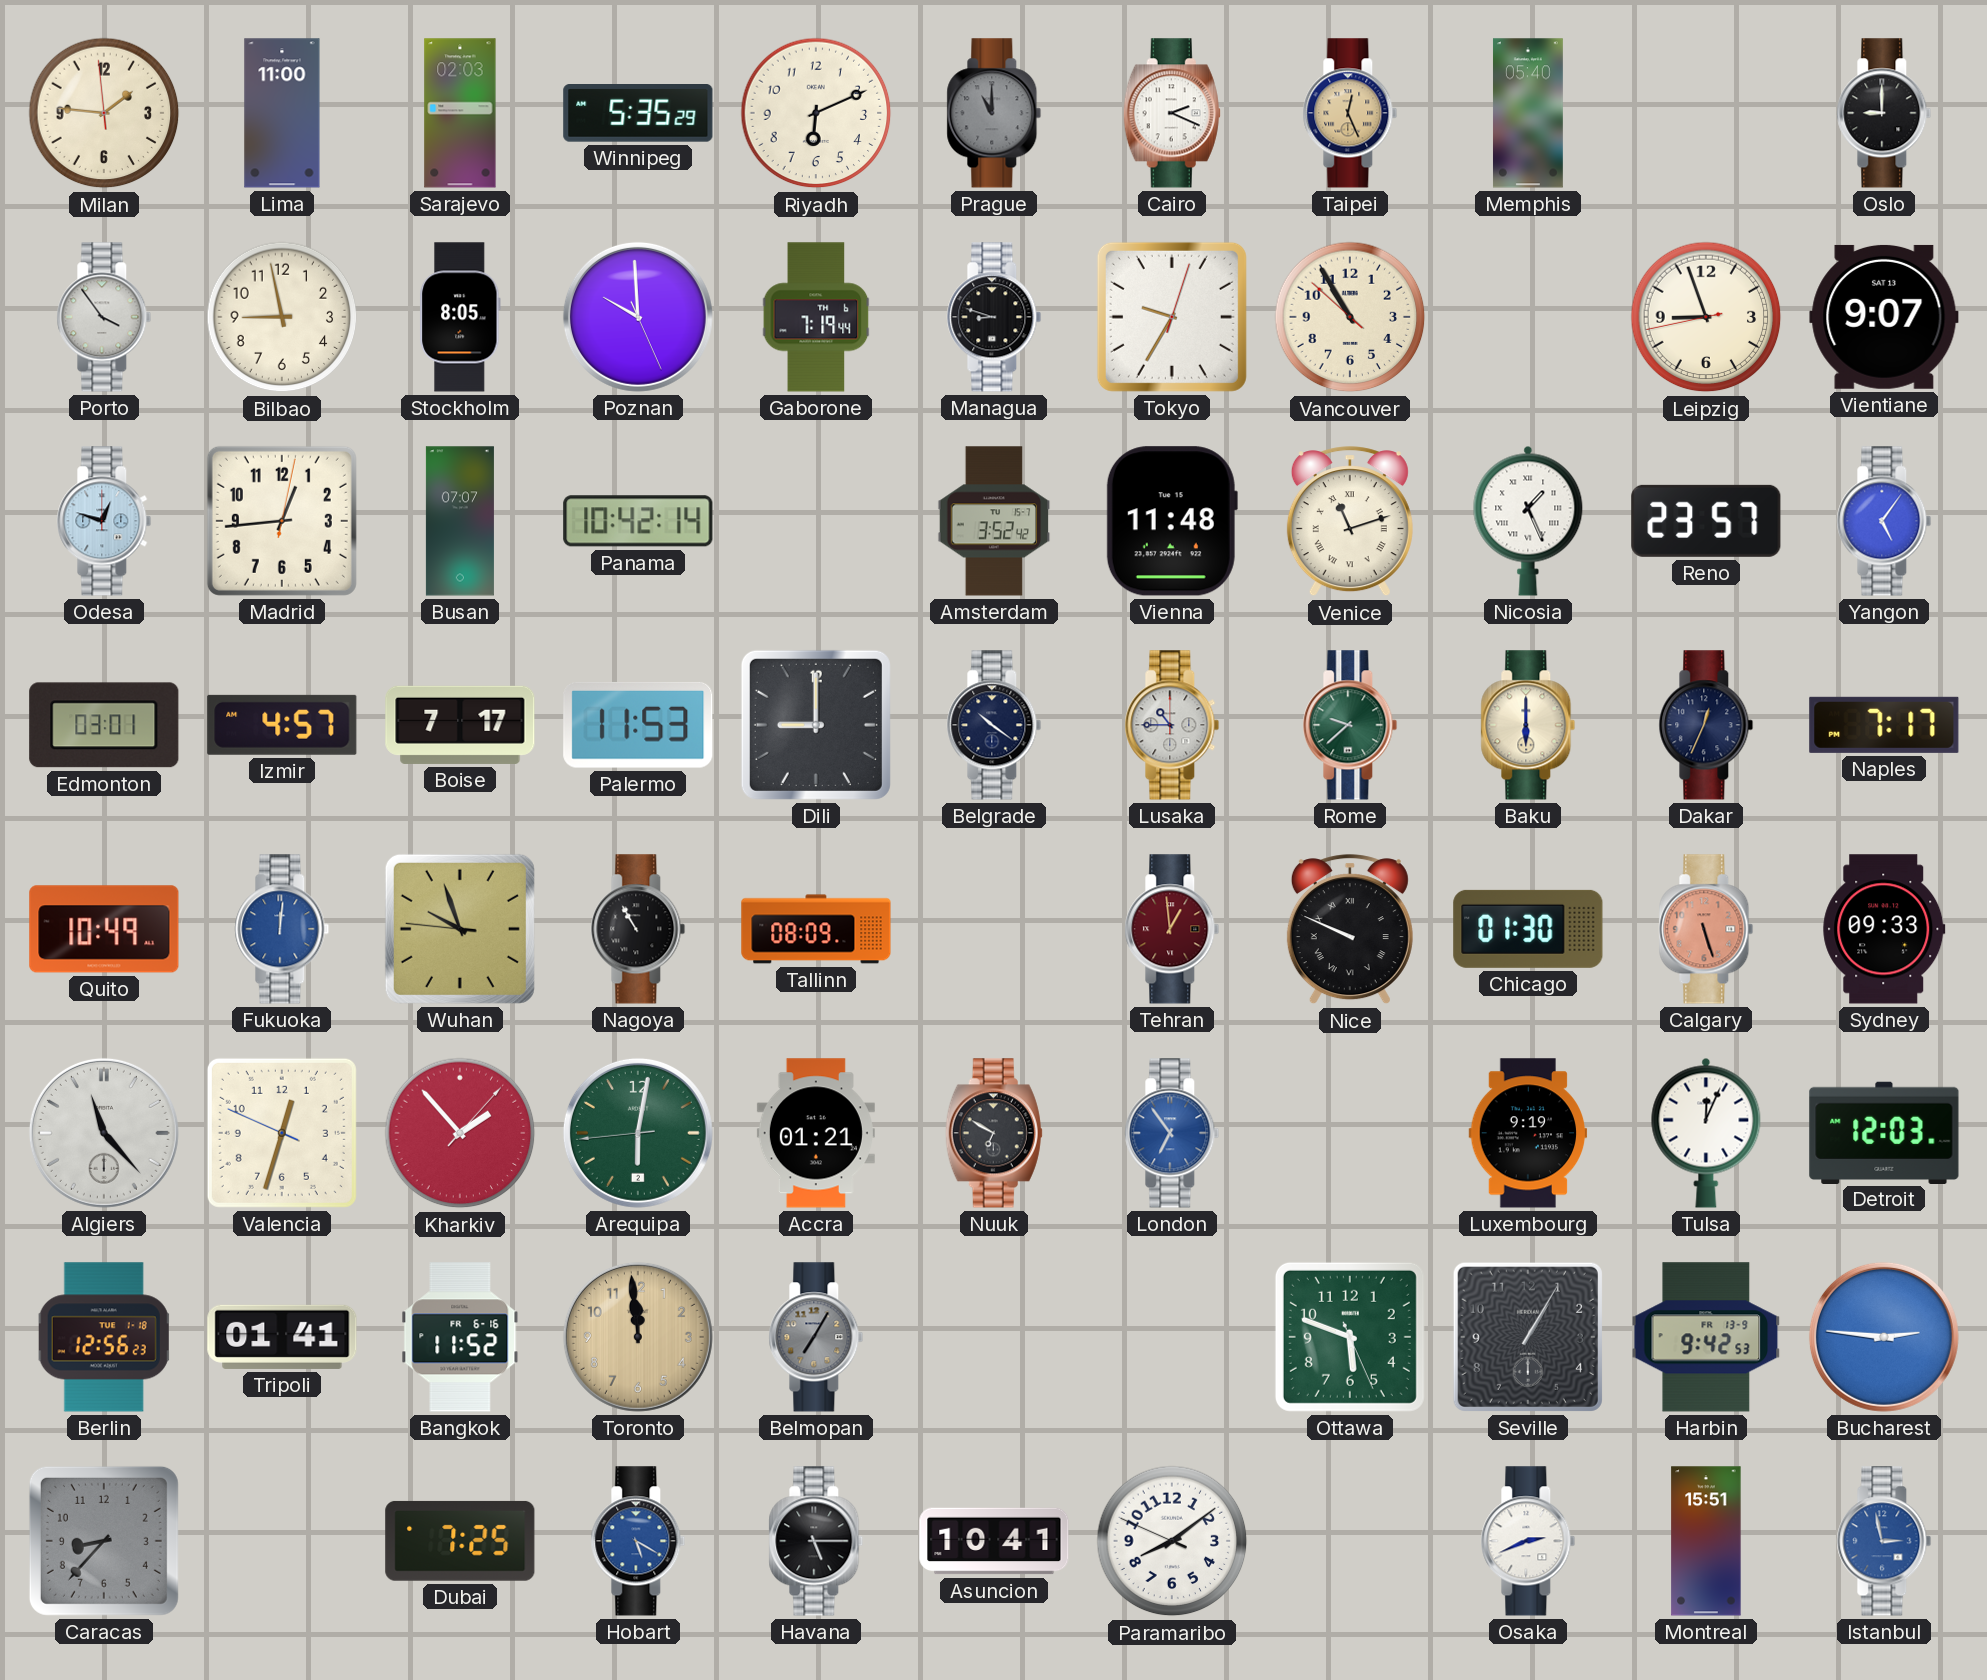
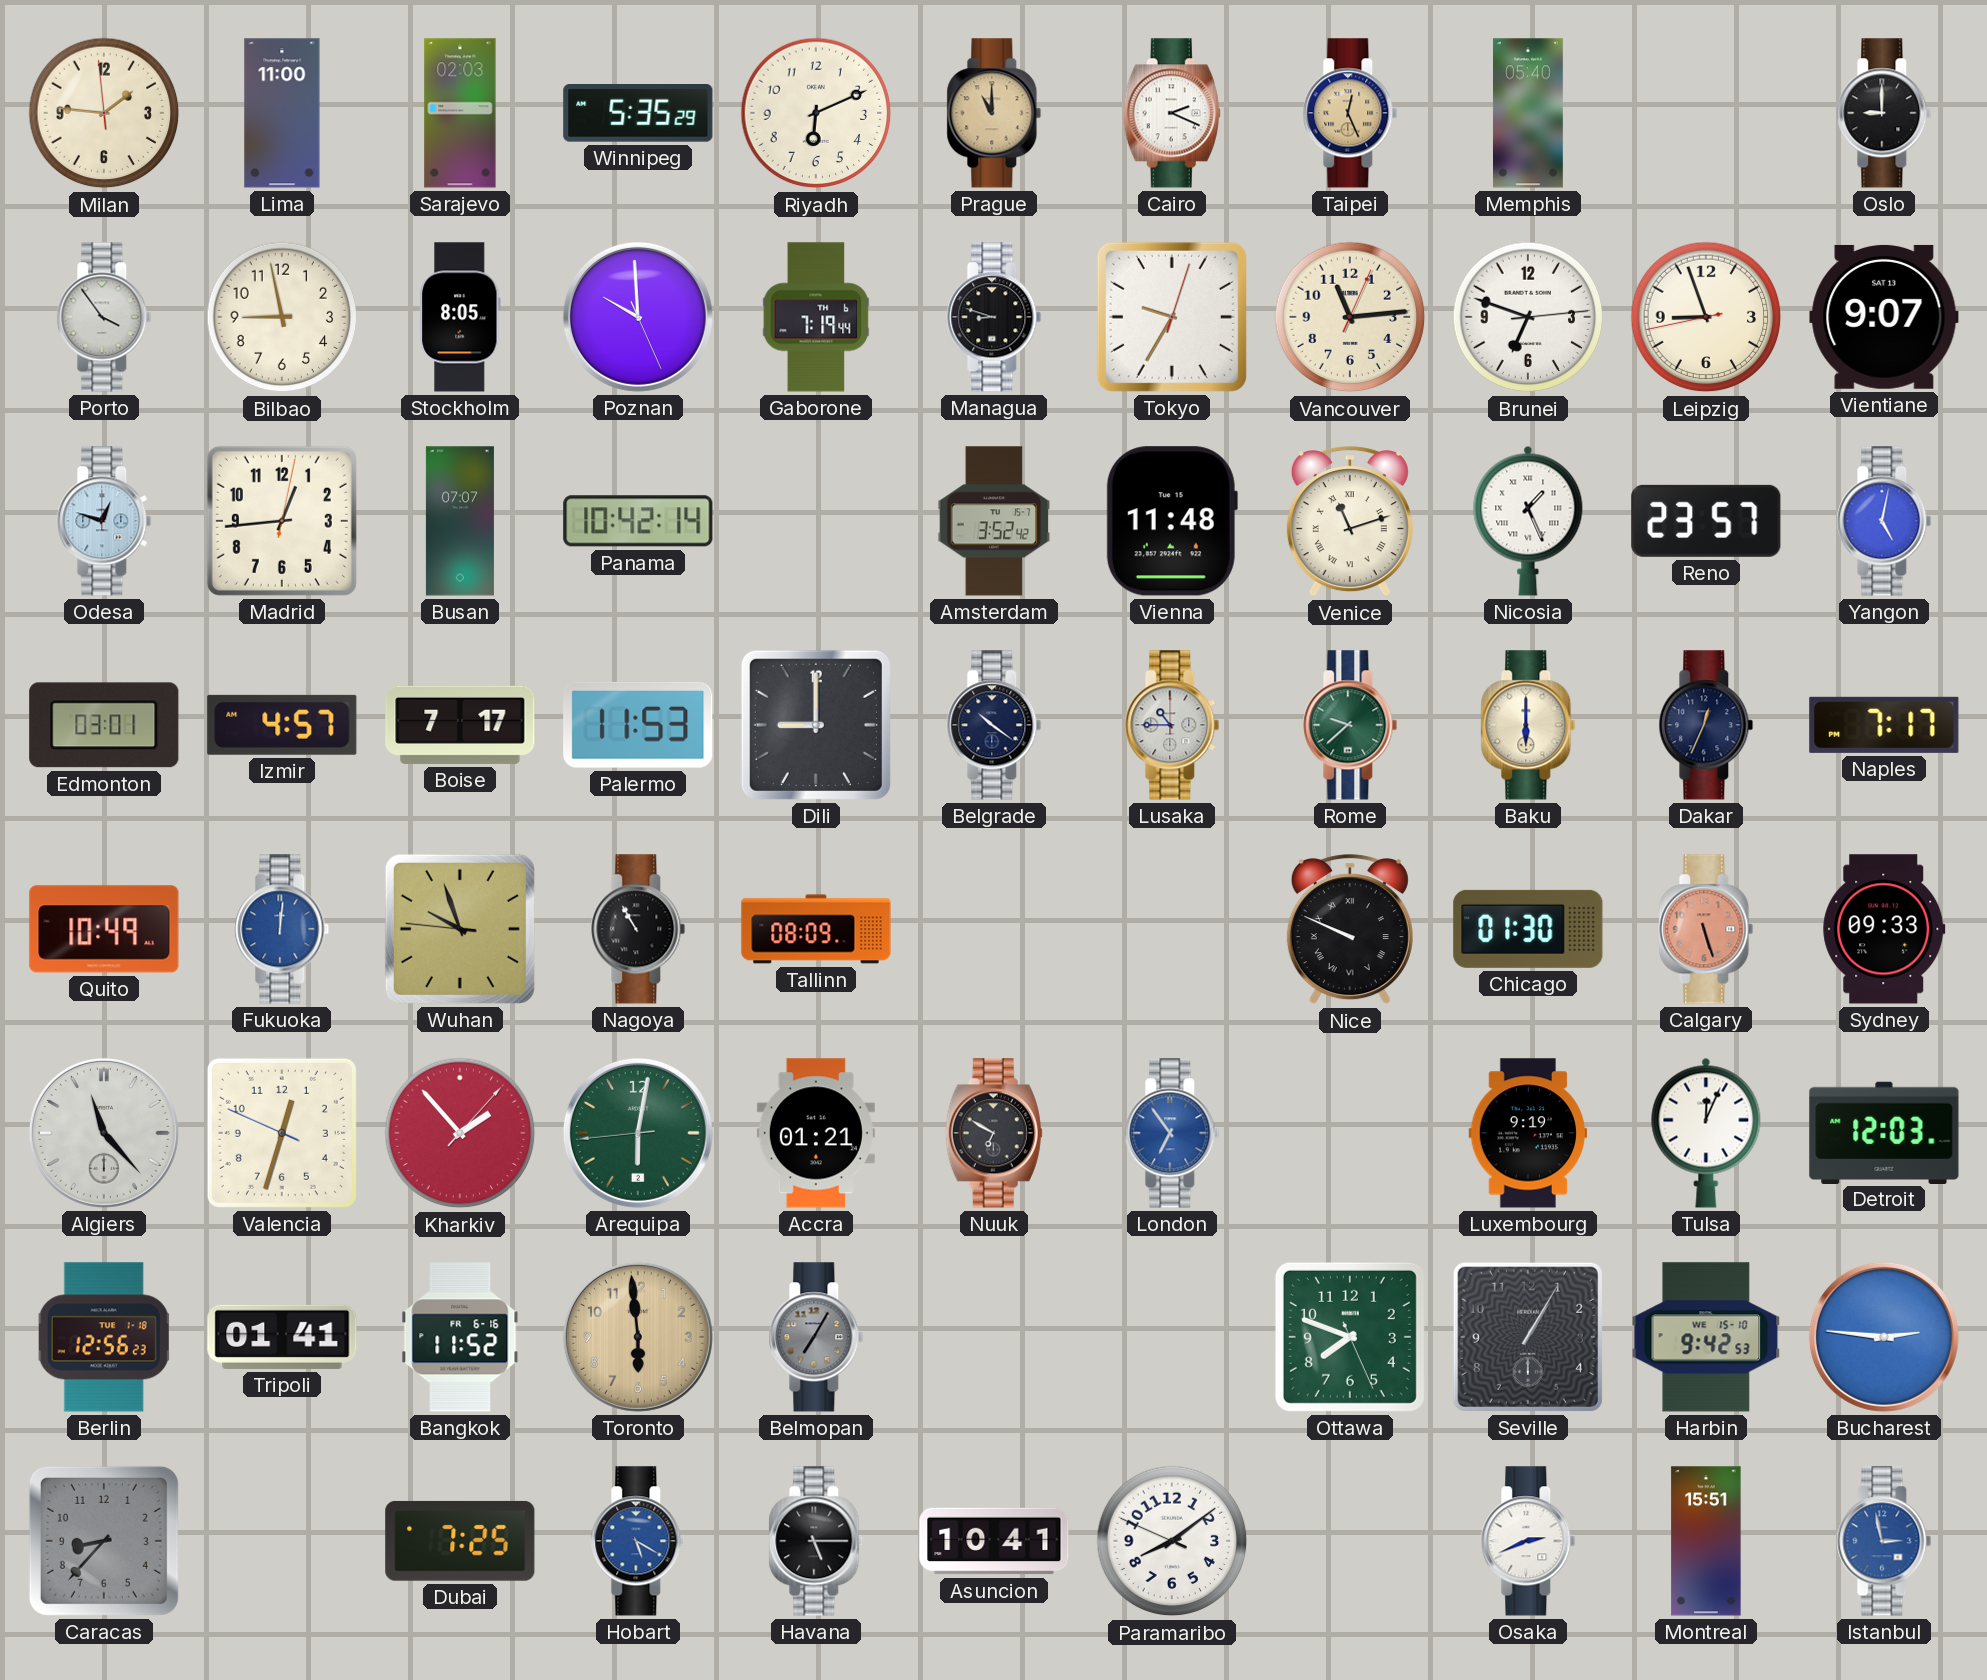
Prague dial: grey -> champagne
Vancouver: 10:54 -> 11:14
Brunei: none -> 6:48
Yangon: 5:06 -> 5:02
Tehran: 12:59 -> none
Toronto: 11:59 -> 5:59
Ottawa: 5:48 -> 7:48
Harbin date: FR 13-9 -> WE 15-10
